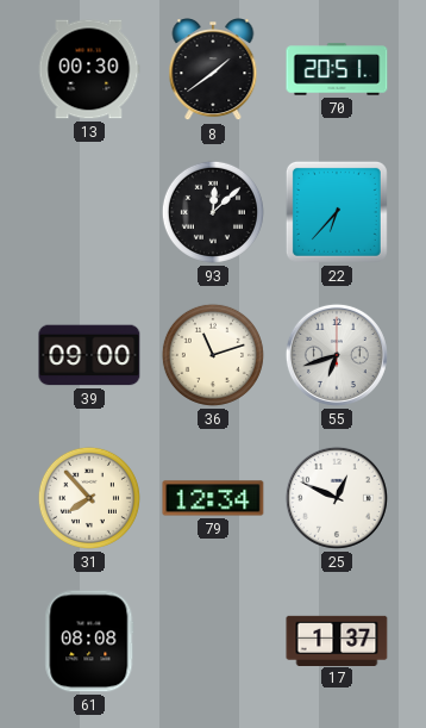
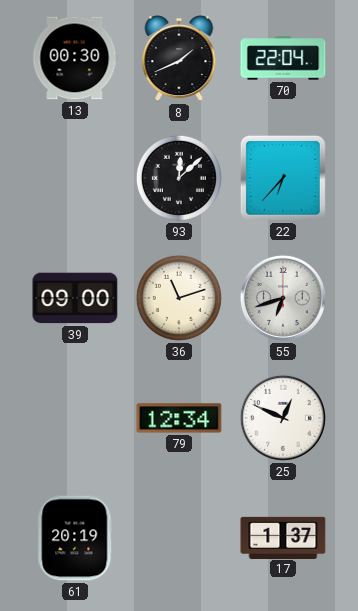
8: 1:39 -> 1:41
70: 20:51 -> 22:04
31: 7:53 -> none
61: 08:08 -> 20:19
